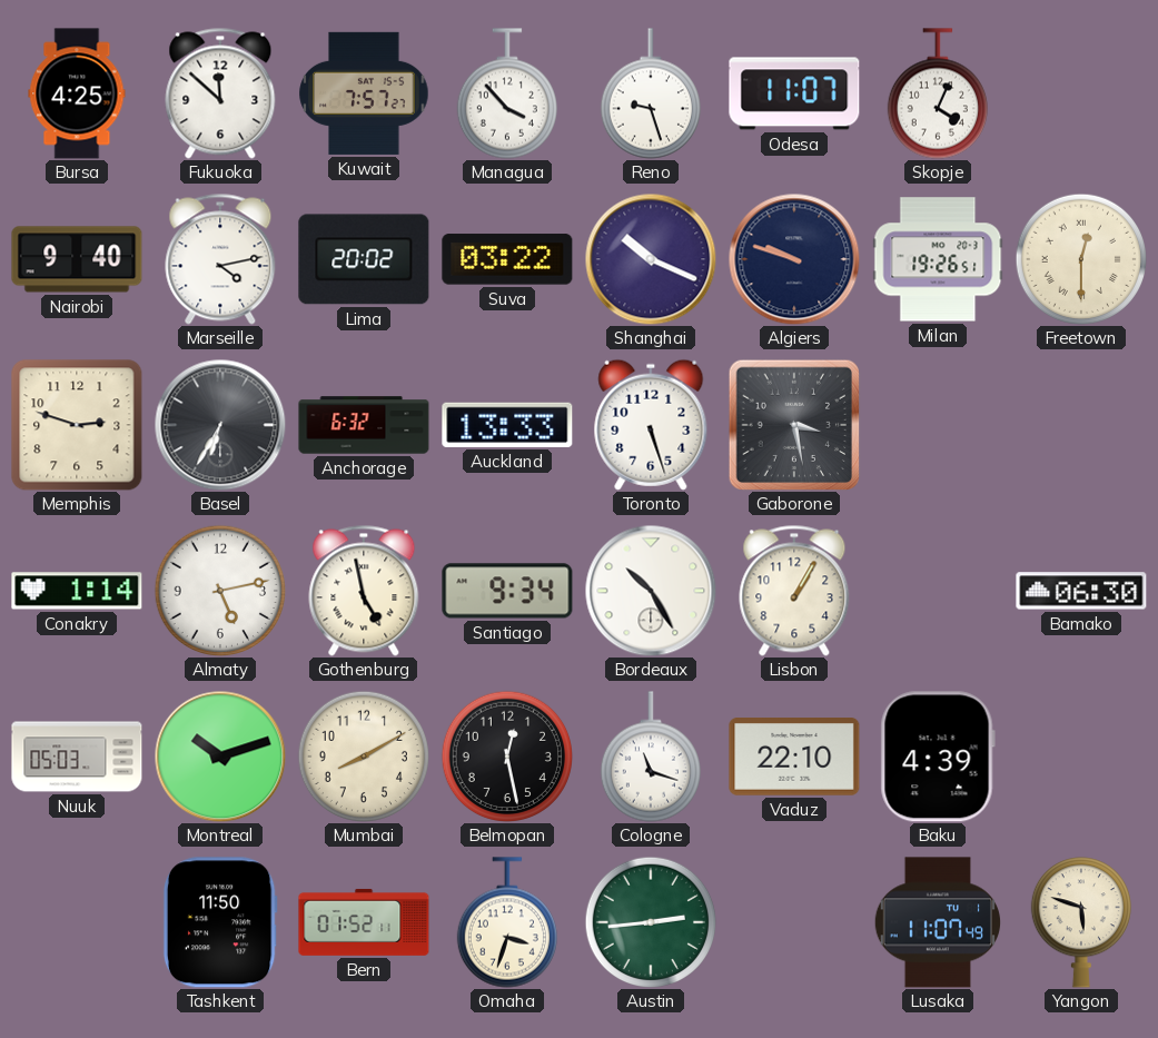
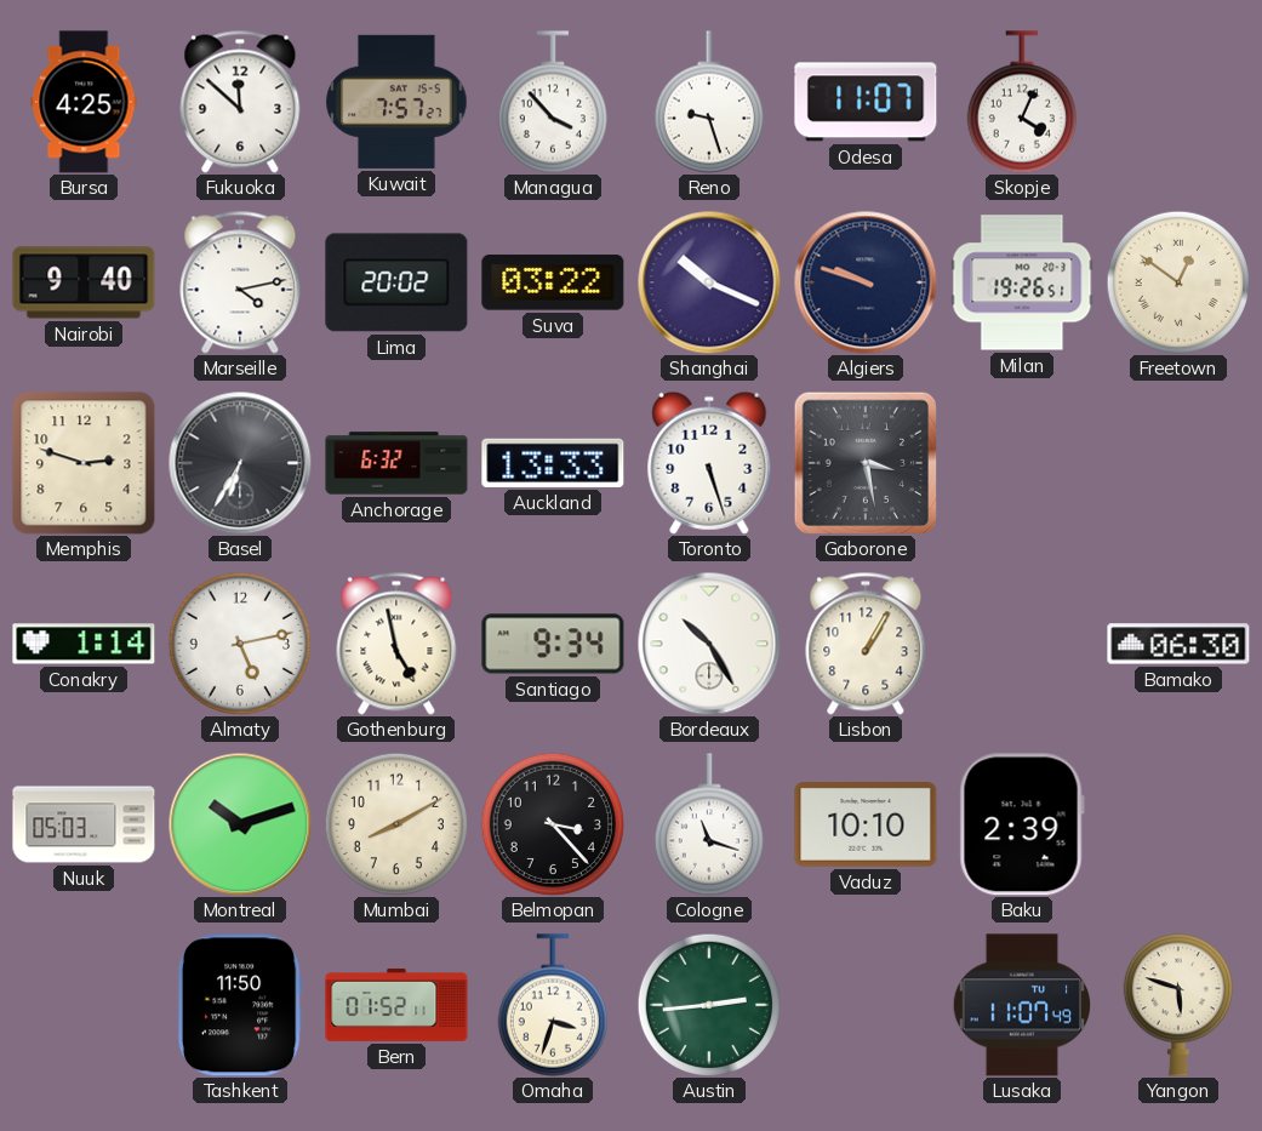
Freetown: 12:30 -> 12:51
Belmopan: 12:28 -> 3:23
Vaduz: 22:10 -> 10:10
Baku: 4:39 -> 2:39
